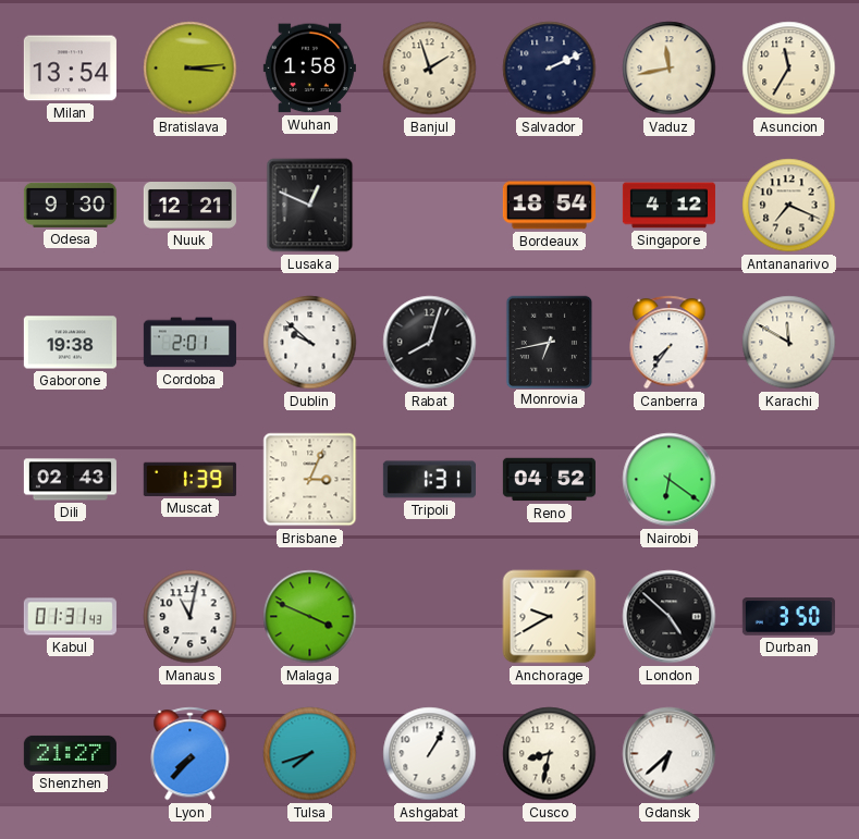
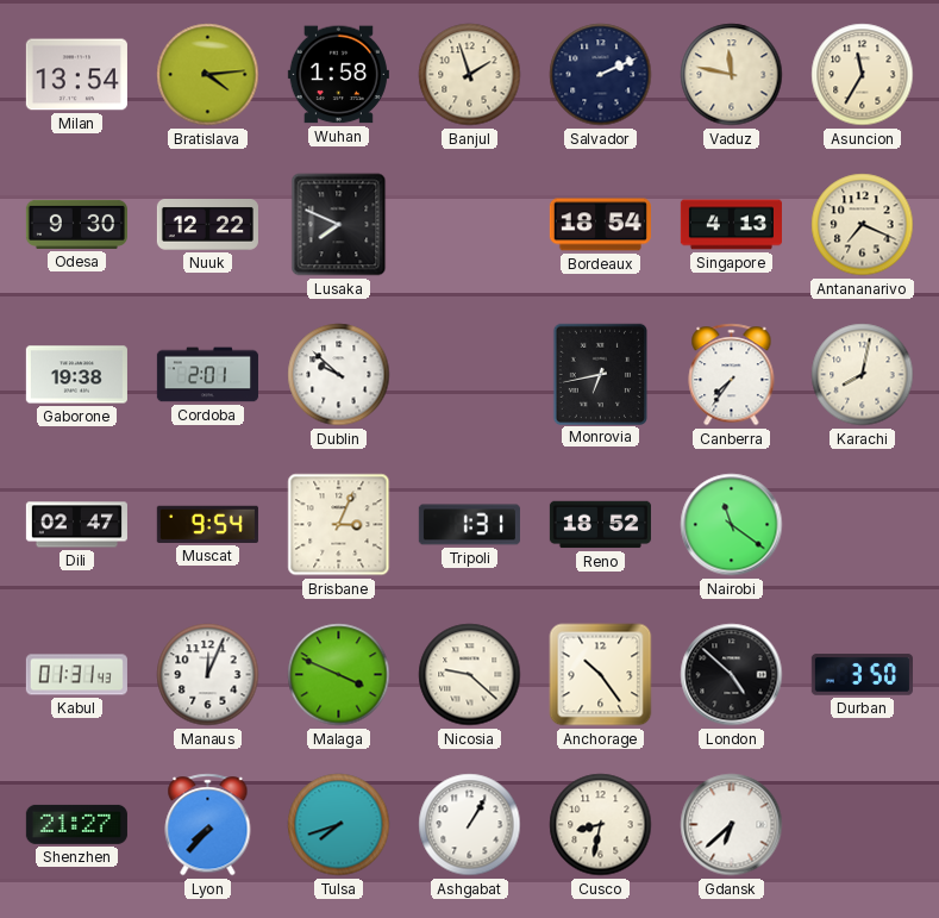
Bratislava: 3:14 -> 4:14
Vaduz: 11:43 -> 11:47
Nuuk: 12:21 -> 12:22
Lusaka: 12:49 -> 7:49
Singapore: 4:12 -> 4:13
Rabat: 8:03 -> none
Karachi: 11:50 -> 8:02
Dili: 02:43 -> 02:47
Muscat: 1:39 -> 9:54
Reno: 04:52 -> 18:52
Nairobi: 6:21 -> 11:21
Manaus: 11:02 -> 12:04
Nicosia: none -> 9:22
Anchorage: 9:40 -> 10:24
